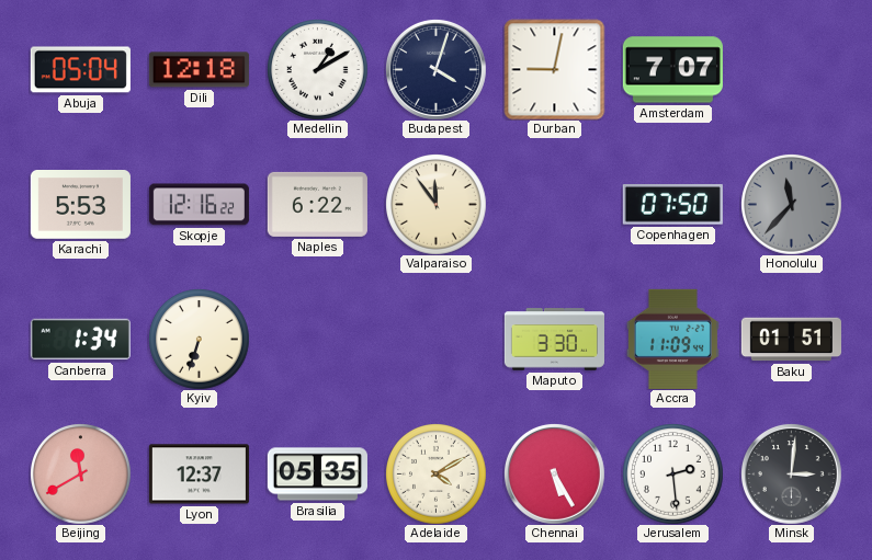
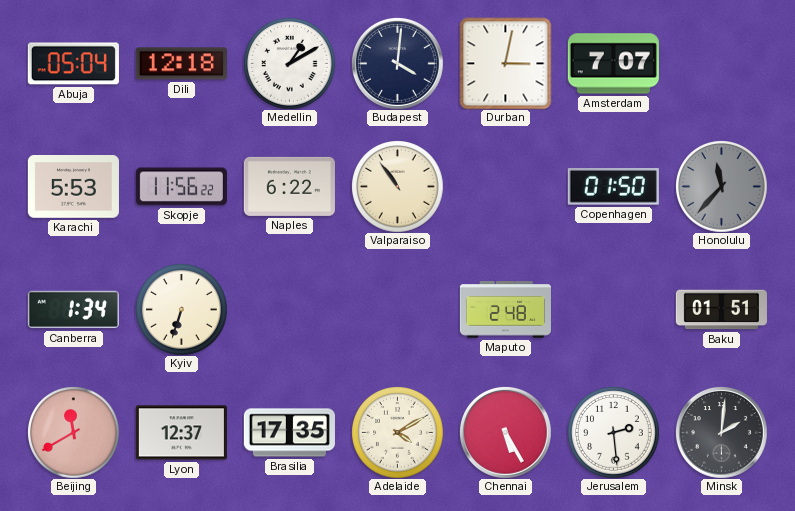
Budapest: 4:03 -> 4:01
Durban: 9:02 -> 3:02
Skopje: 12:16 -> 11:56
Valparaiso: 11:54 -> 10:54
Copenhagen: 07:50 -> 01:50
Maputo: 3:30 -> 2:48
Accra: 11:09 -> none
Brasilia: 05:35 -> 17:35
Minsk: 3:01 -> 2:01
